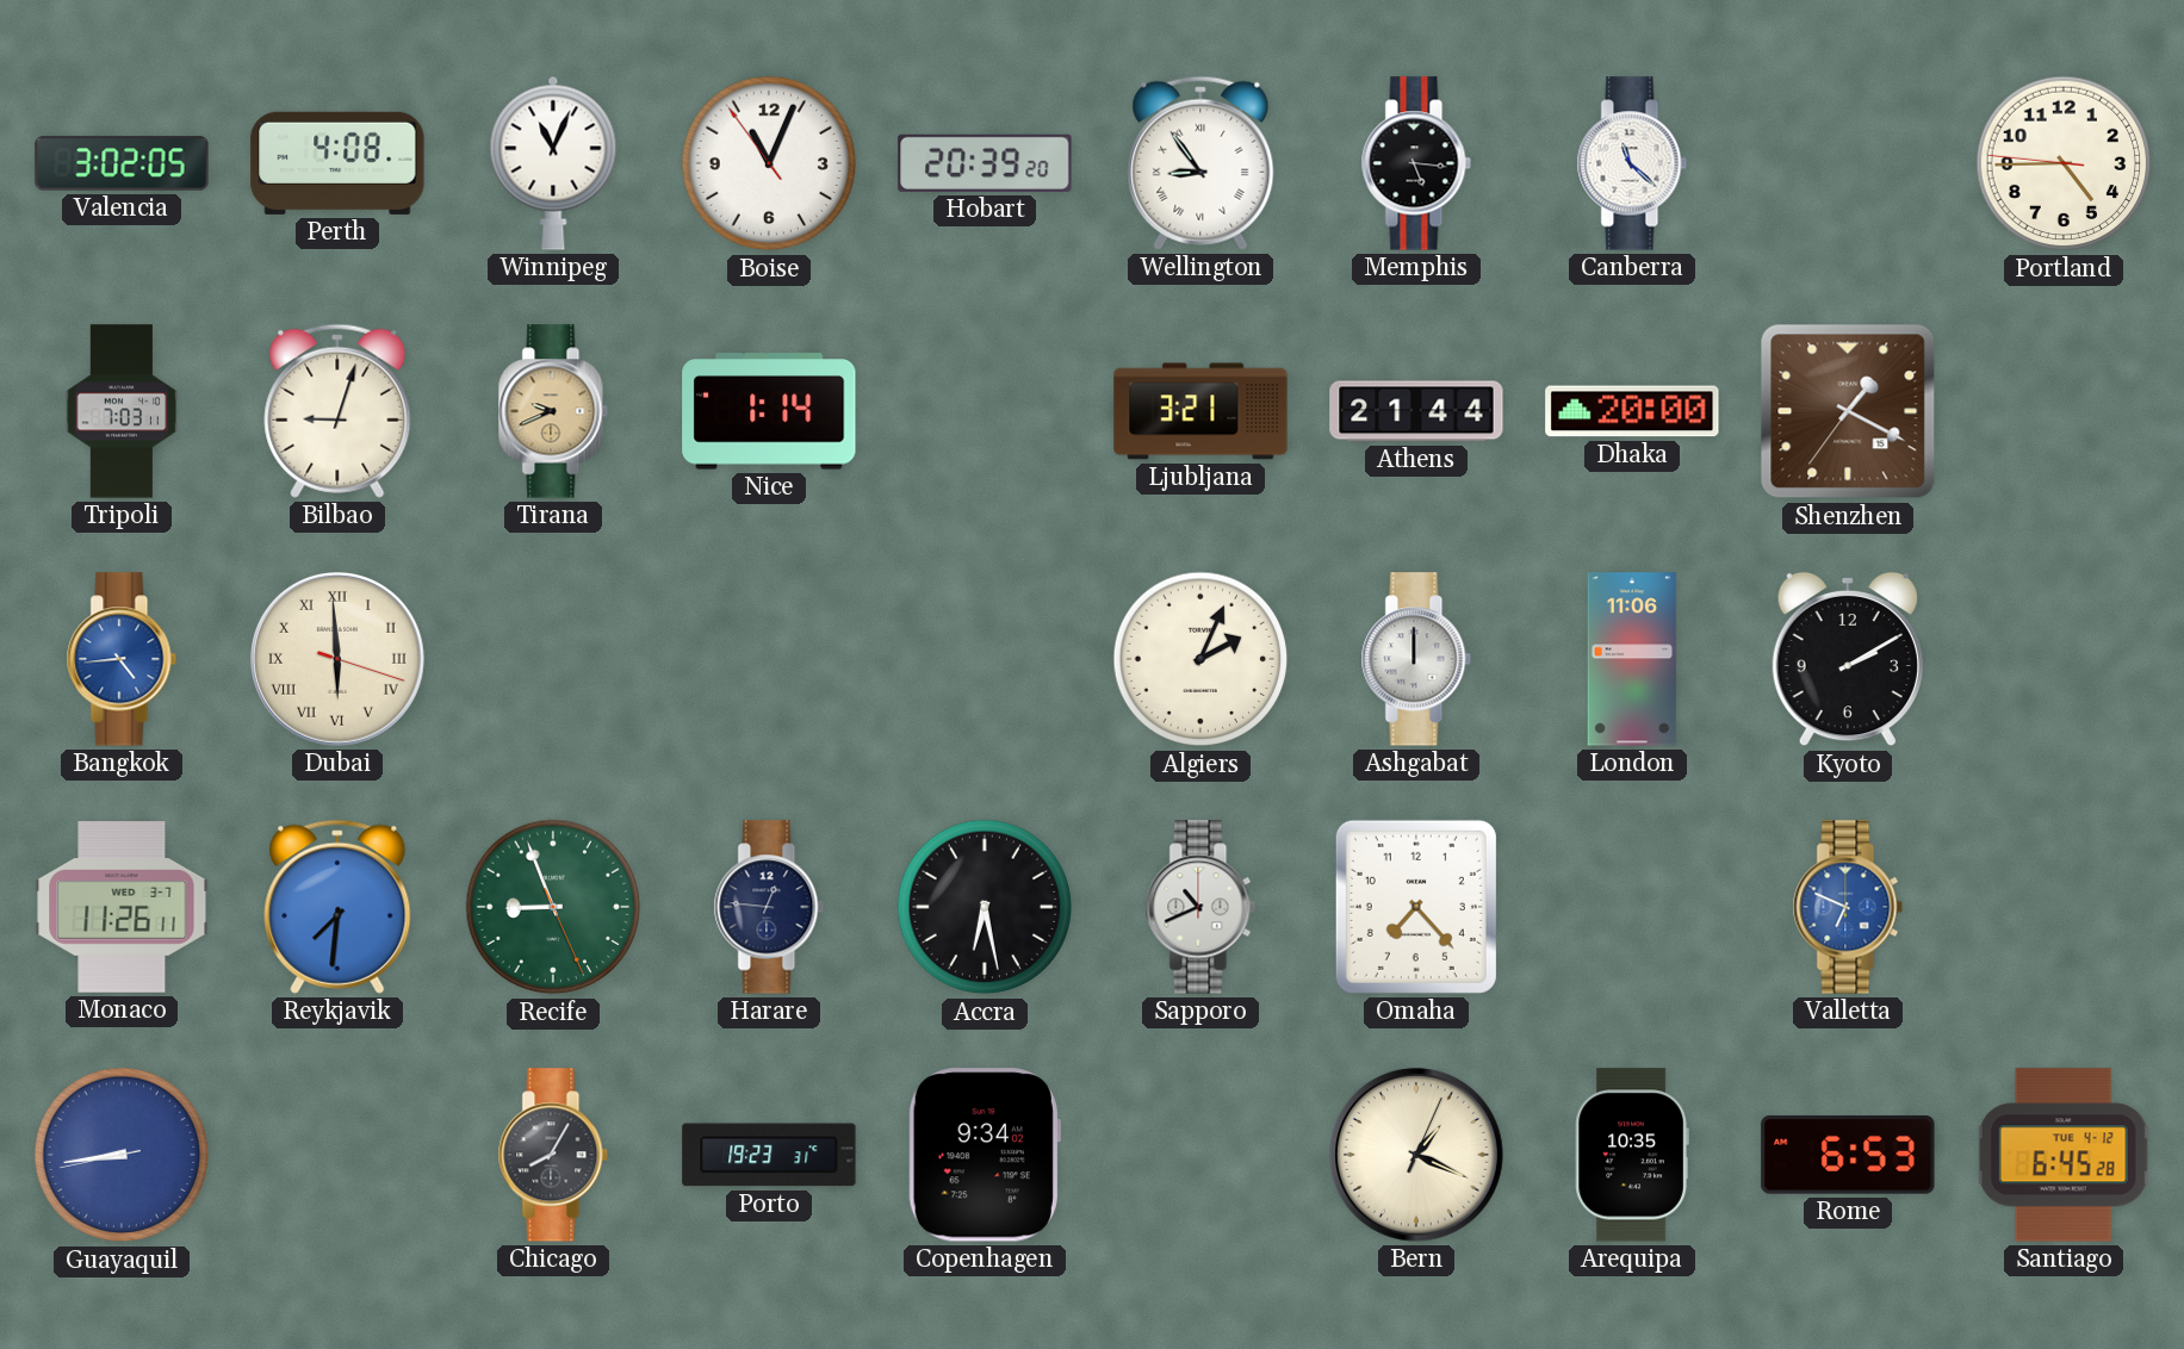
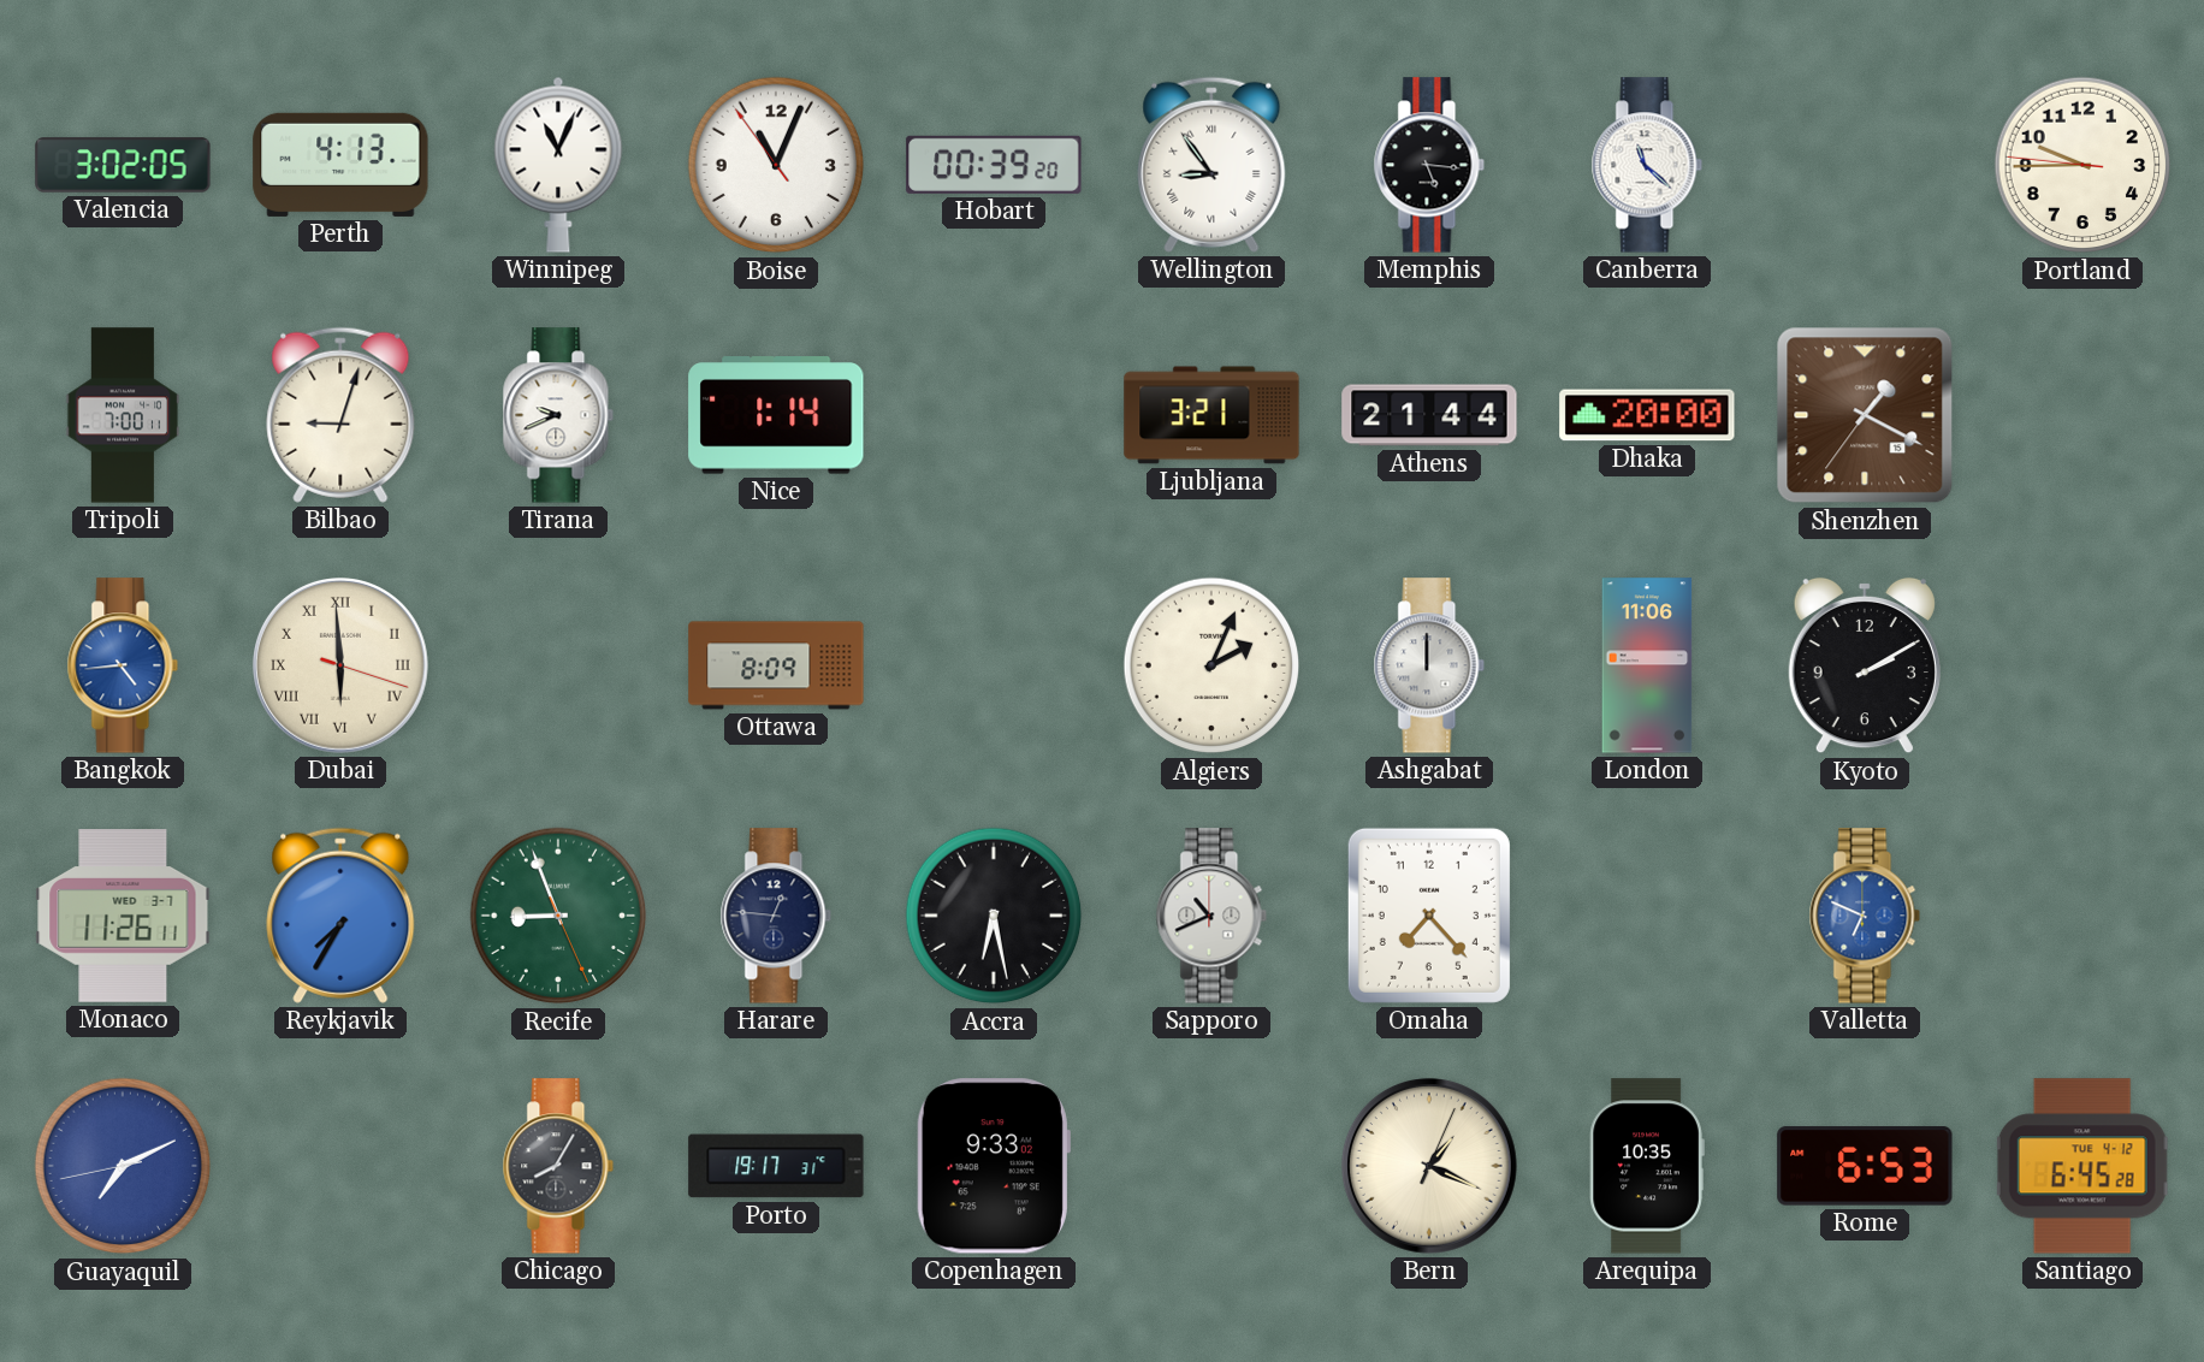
Perth: 4:08 -> 4:13
Hobart: 20:39 -> 00:39
Portland: 4:44 -> 9:44
Tripoli: 7:03 -> 7:00
Tirana dial: champagne -> white
Ottawa: none -> 8:09
Reykjavik: 7:31 -> 7:35
Guayaquil: 8:43 -> 7:10
Porto: 19:23 -> 19:17
Copenhagen: 9:34 -> 9:33
